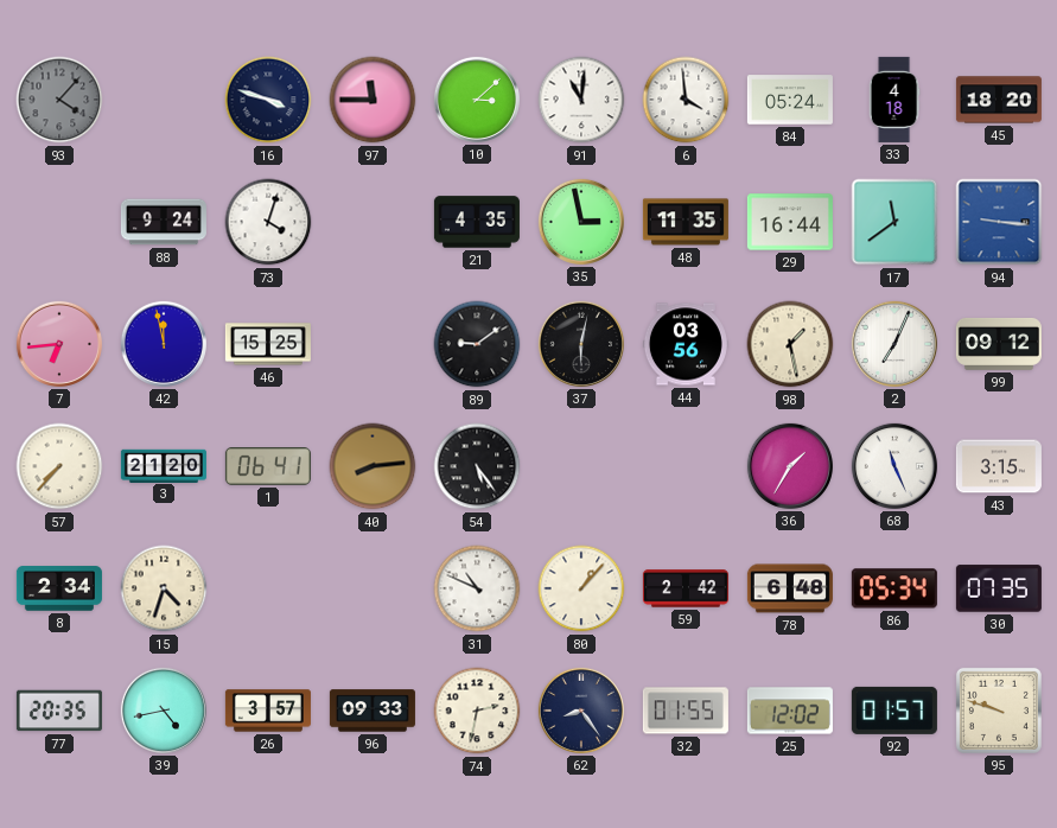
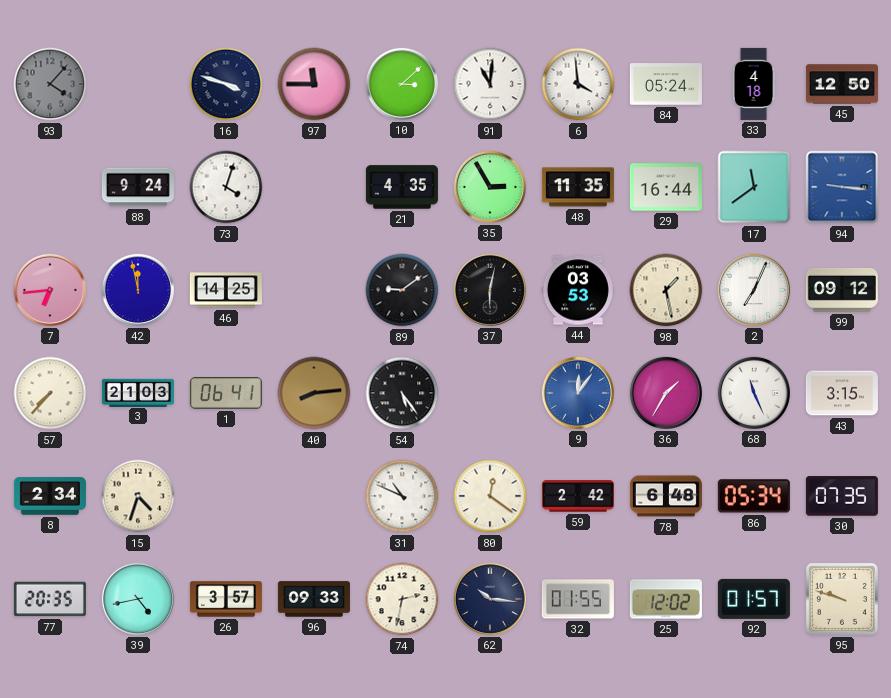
45: 18:20 -> 12:50
35: 2:58 -> 2:55
46: 15:25 -> 14:25
44: 03:56 -> 03:53
3: 21:20 -> 21:03
9: none -> 12:06
80: 1:07 -> 12:21
62: 8:24 -> 10:16
